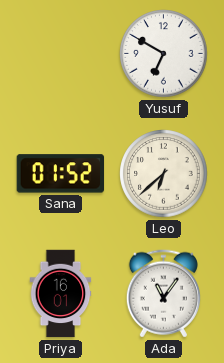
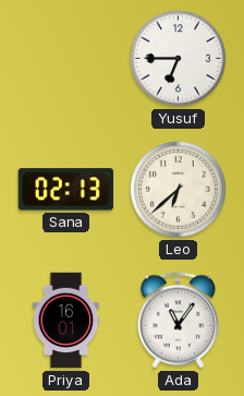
Yusuf: 6:50 -> 6:45
Sana: 01:52 -> 02:13
